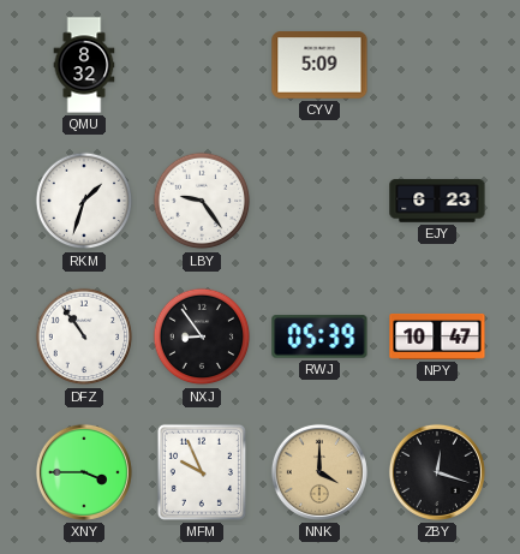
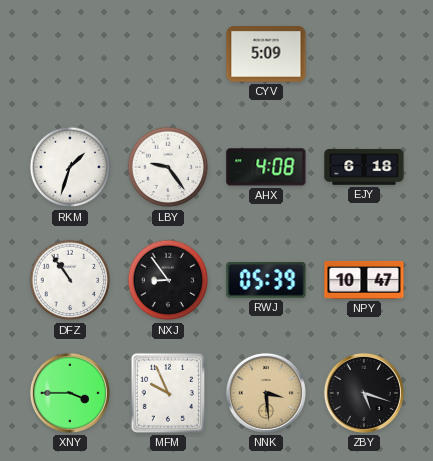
QMU: 8:32 -> none
AHX: none -> 4:08
EJY: 6:23 -> 6:18
NNK: 4:00 -> 3:29
ZBY: 12:18 -> 5:18
